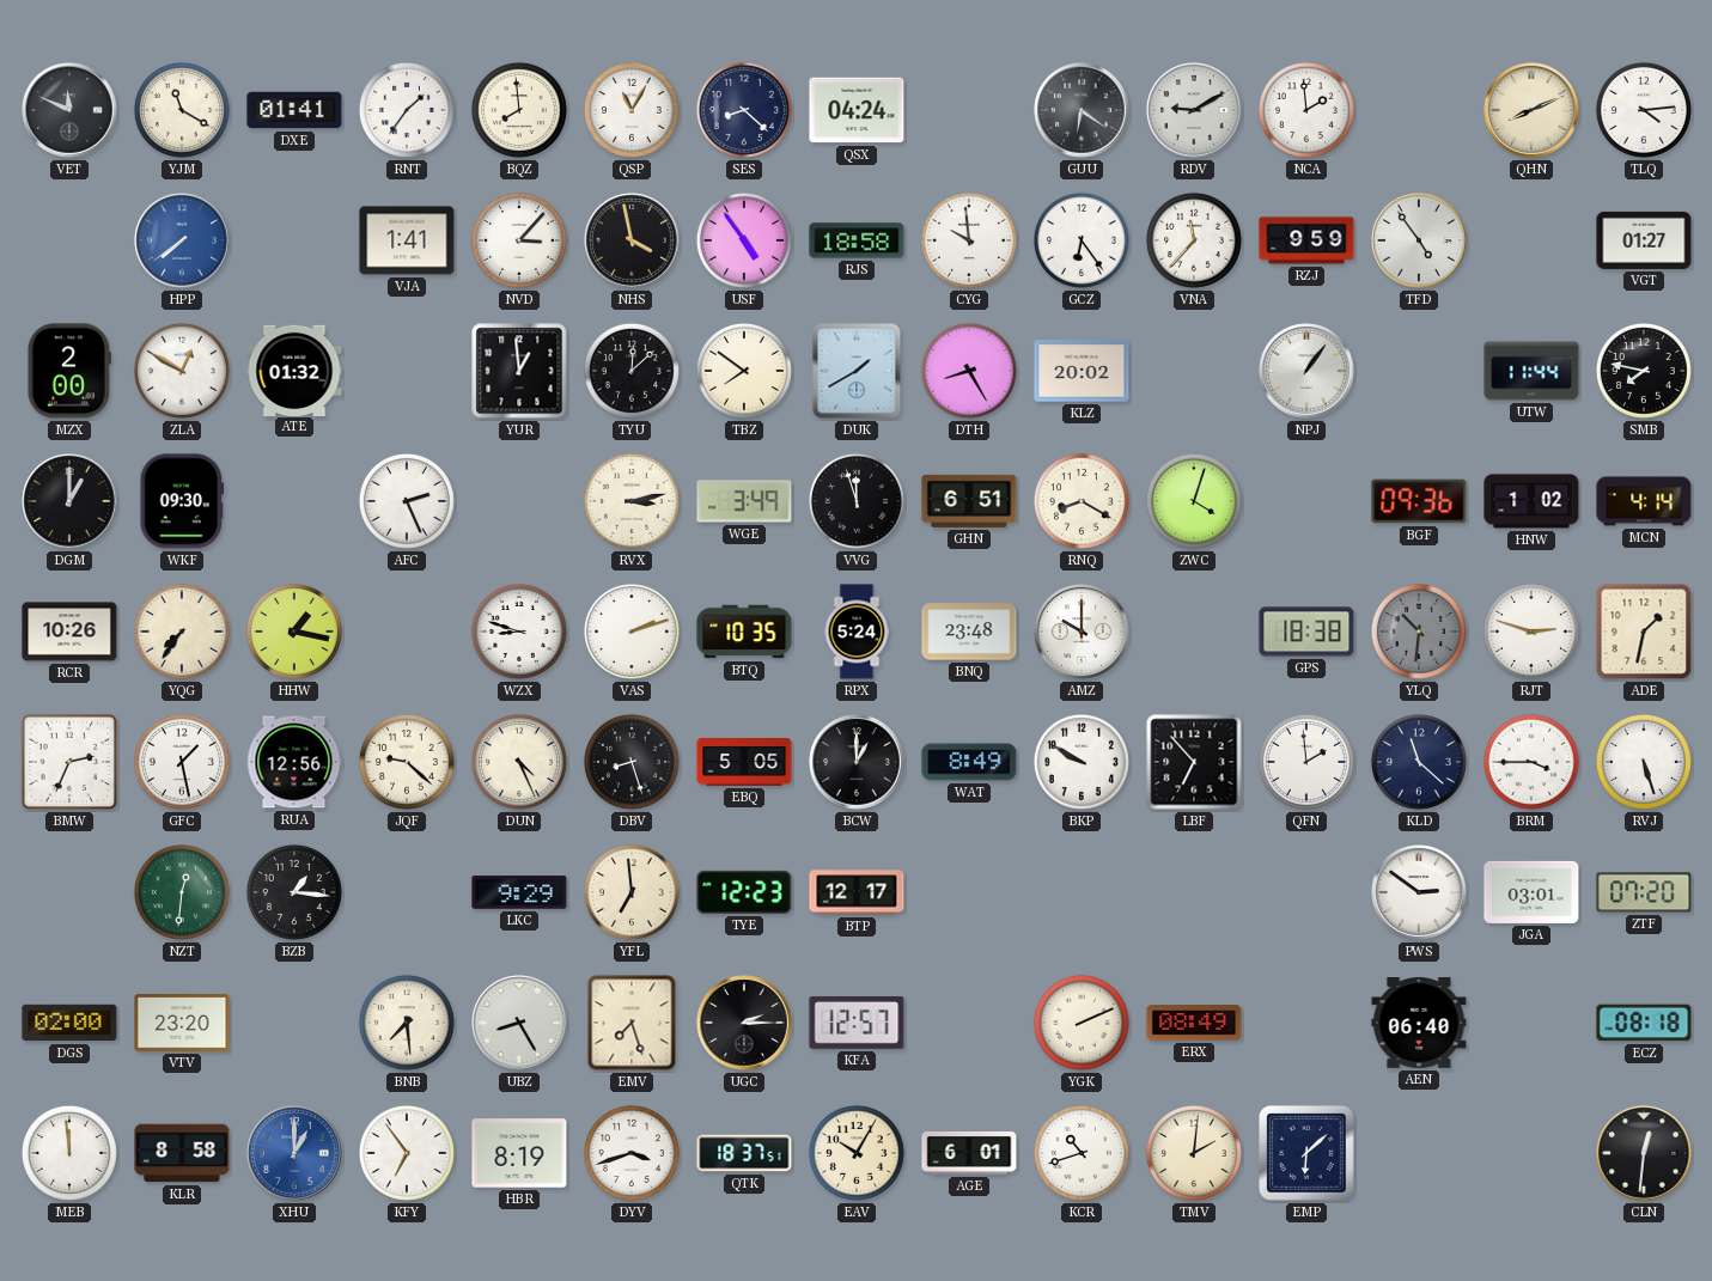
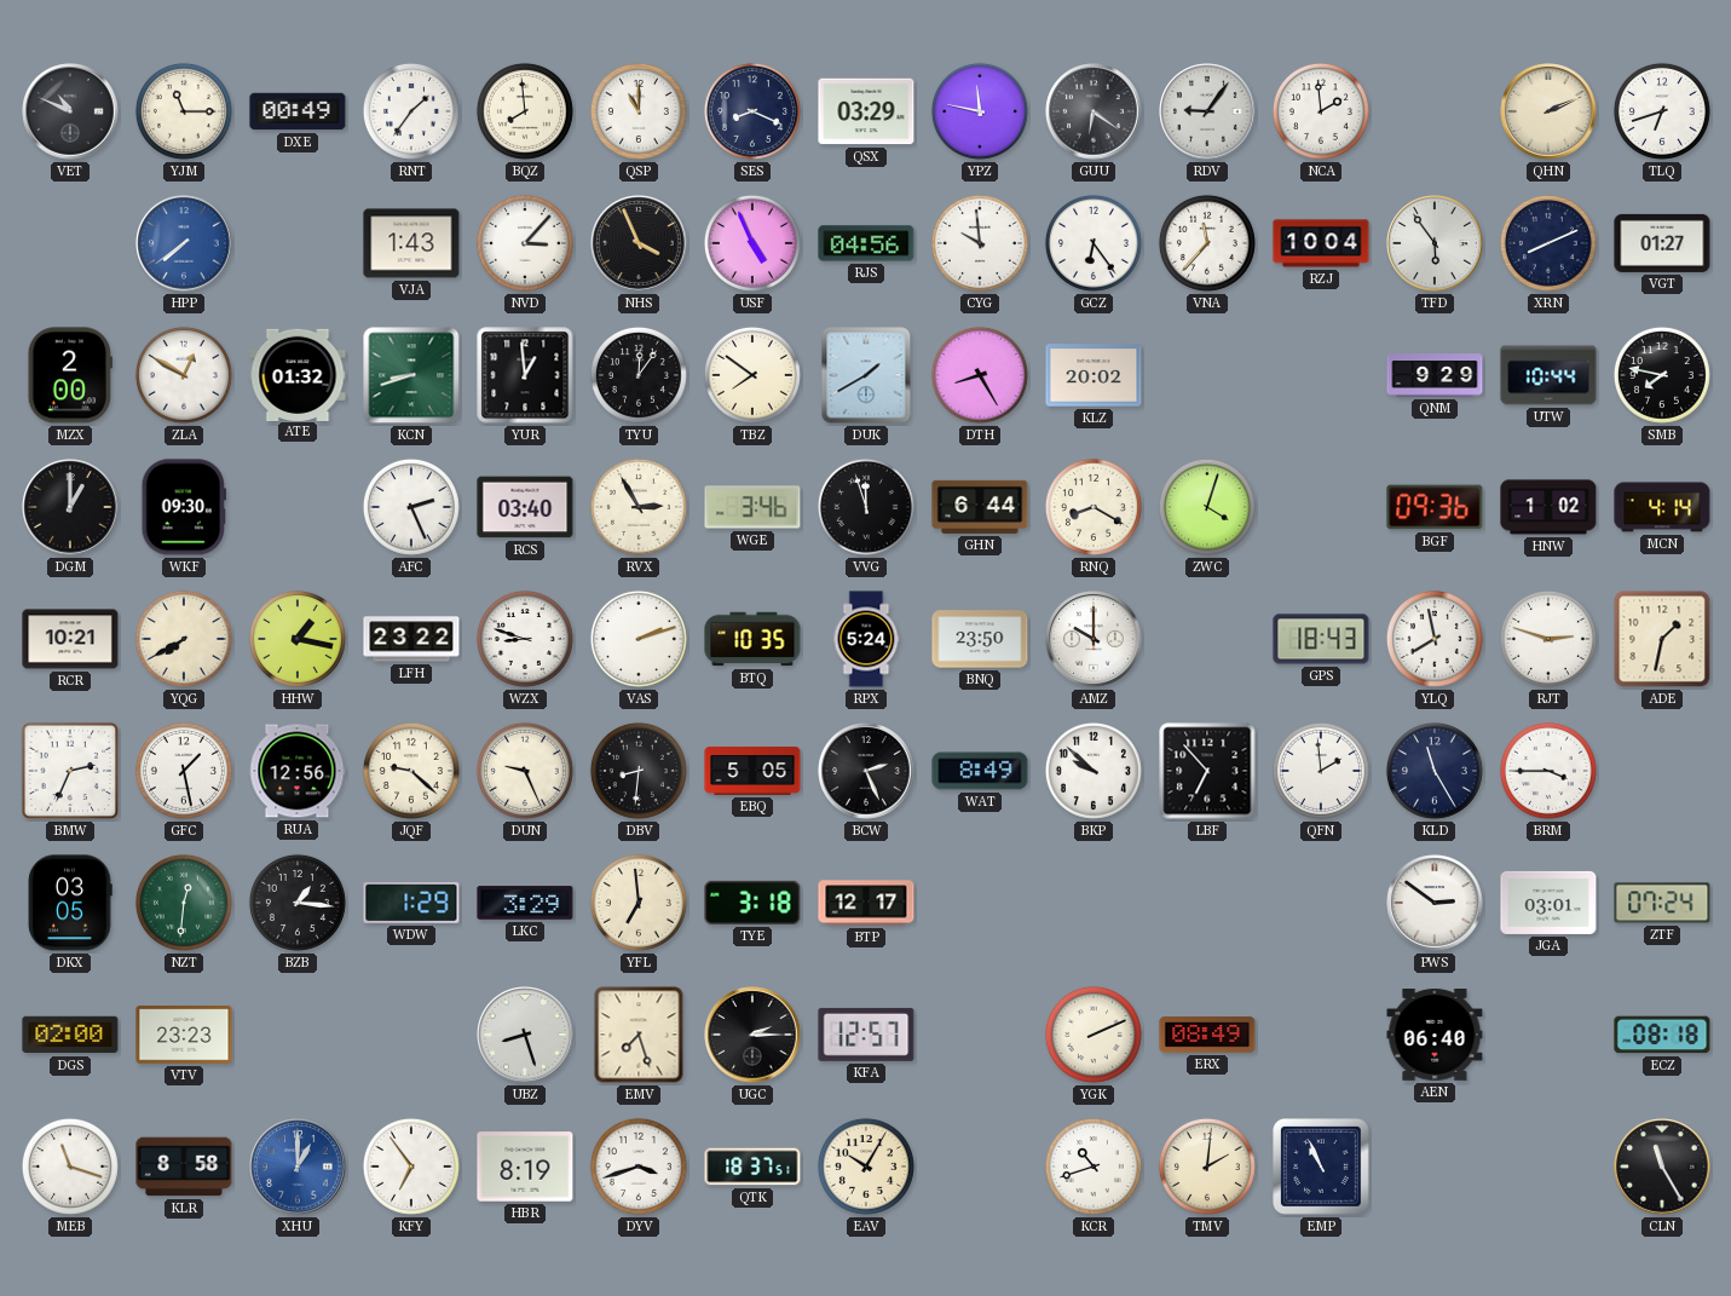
VET: 11:49 -> 10:49
YJM: 11:20 -> 11:15
DXE: 01:41 -> 00:49
QSP: 11:05 -> 11:00
SES: 8:22 -> 8:19
QSX: 04:24 -> 03:29
YPZ: none -> 11:47
RDV: 9:10 -> 9:06
QHN: 8:11 -> 2:11
TLQ: 4:14 -> 6:42
VJA: 1:41 -> 1:43
NHS: 3:58 -> 3:56
USF: 4:54 -> 4:56
RJS: 18:58 -> 04:56
RZJ: 9:59 -> 10:04
TFD: 4:54 -> 5:54
XRN: none -> 8:11
KCN: none -> 8:42
TYU: 12:08 -> 12:06
NPJ: 1:06 -> none
QNM: none -> 9:29
UTW: 11:44 -> 10:44
RCS: none -> 03:40
RVX: 3:13 -> 2:55
WGE: 3:49 -> 3:46
GHN: 6:51 -> 6:44
RCR: 10:26 -> 10:21
YQG: 7:36 -> 7:40
LFH: none -> 23:22
BNQ: 23:48 -> 23:50
GPS: 18:38 -> 18:43
YLQ: 10:31 -> 7:58
YLQ dial: grey -> white
DUN: 4:26 -> 9:26
DBV: 8:27 -> 8:31
BCW: 1:00 -> 2:26
BKP: 9:50 -> 9:52
KLD: 11:22 -> 11:25
RVJ: 5:27 -> none
DKX: none -> 03:05
WDW: none -> 1:29
LKC: 9:29 -> 3:29
TYE: 12:23 -> 3:18
ZTF: 07:20 -> 07:24
VTV: 23:20 -> 23:23
BNB: 7:29 -> none
UBZ: 8:25 -> 8:27
MEB: 11:59 -> 11:18
AGE: 6:01 -> none
EMP: 6:08 -> 10:56
CLN: 12:31 -> 11:25
